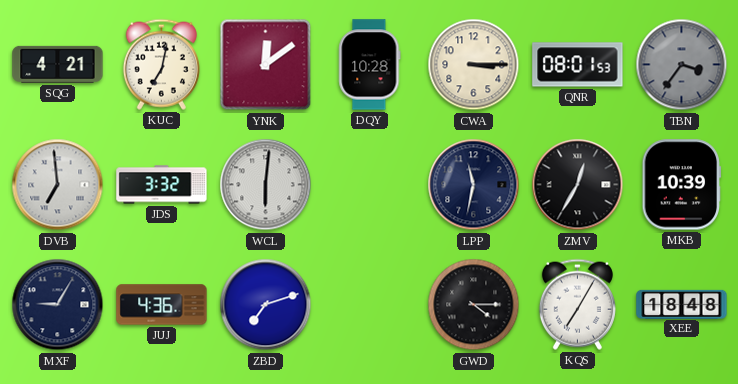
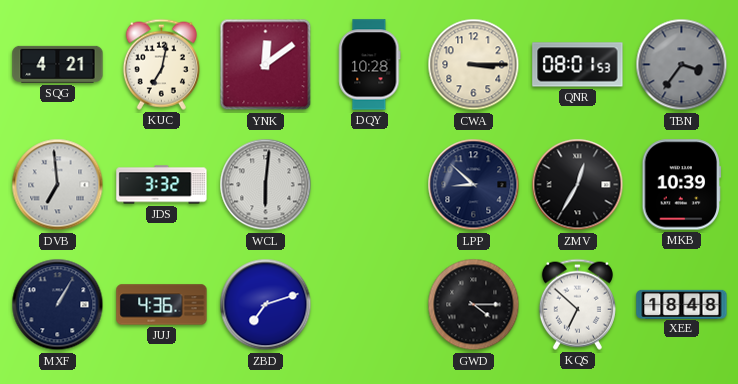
LPP: 11:32 -> 8:52
MXF: 9:05 -> 1:05
KQS: 7:05 -> 6:52
